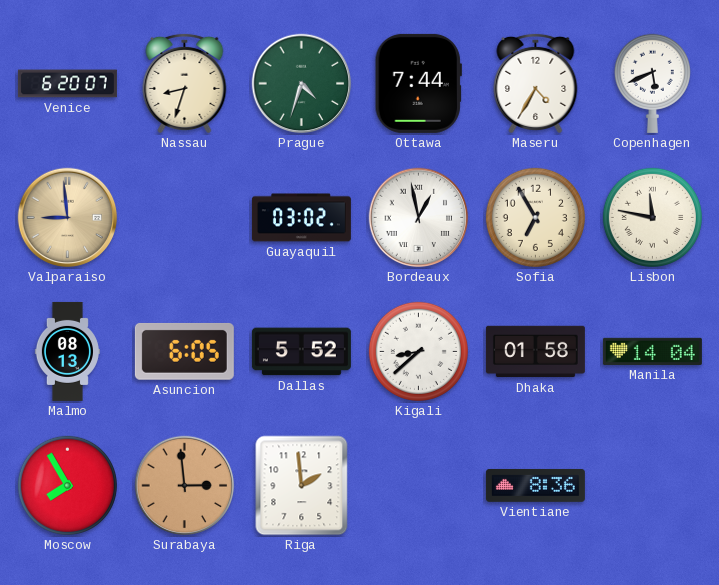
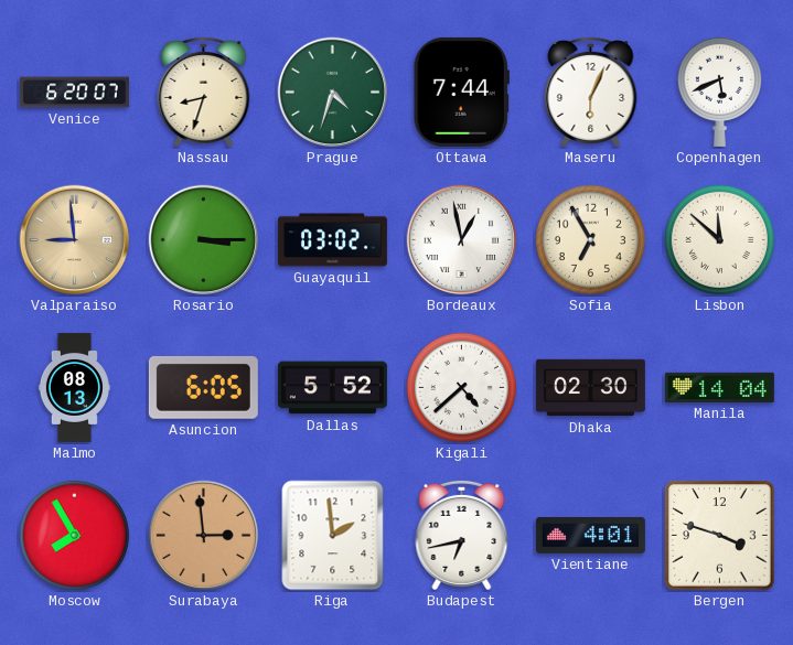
Maseru: 4:35 -> 6:04
Rosario: none -> 3:15
Lisbon: 11:47 -> 11:52
Kigali: 8:38 -> 4:38
Dhaka: 01:58 -> 02:30
Budapest: none -> 6:43
Vientiane: 8:36 -> 4:01
Bergen: none -> 3:48
